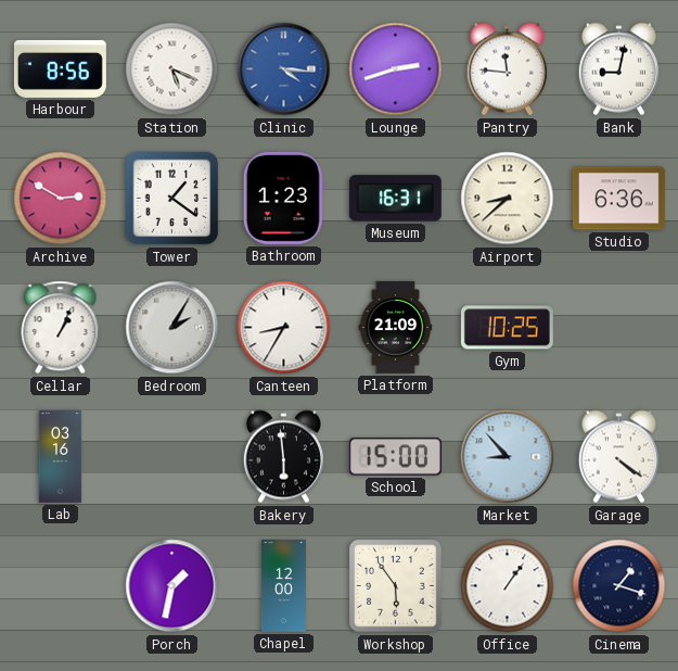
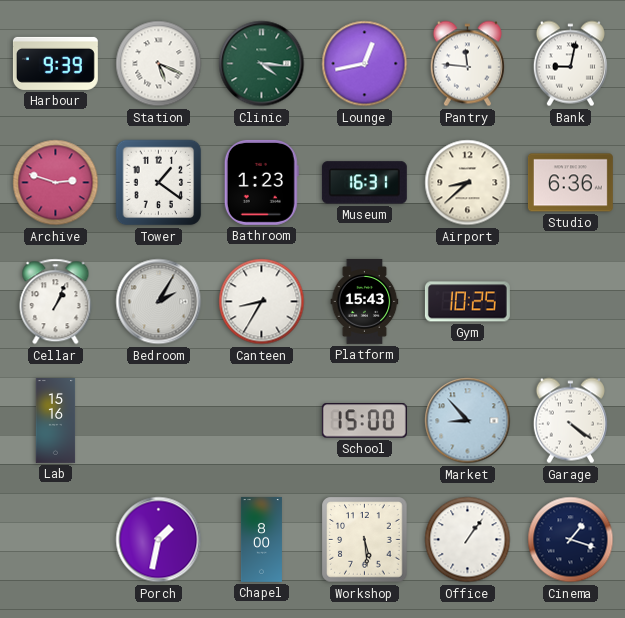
Harbour: 8:56 -> 9:39
Clinic dial: blue -> green
Lounge: 2:42 -> 12:43
Archive: 2:50 -> 2:48
Platform: 21:09 -> 15:43
Lab: 03:16 -> 15:16
Bakery: 5:59 -> none
Chapel: 12:00 -> 8:00
Workshop: 5:54 -> 5:29
